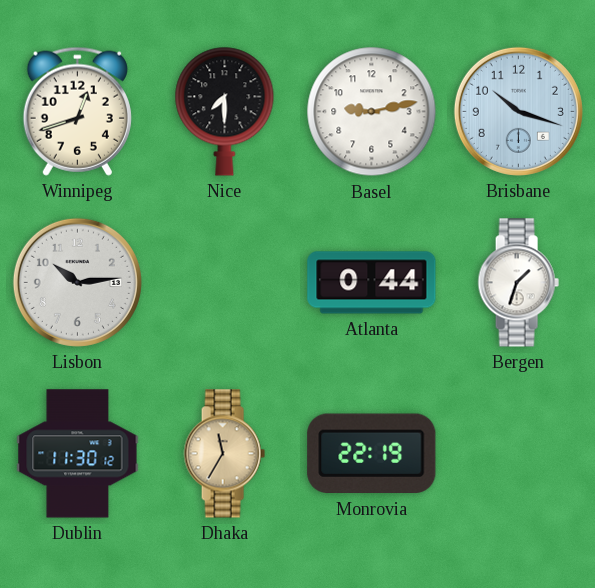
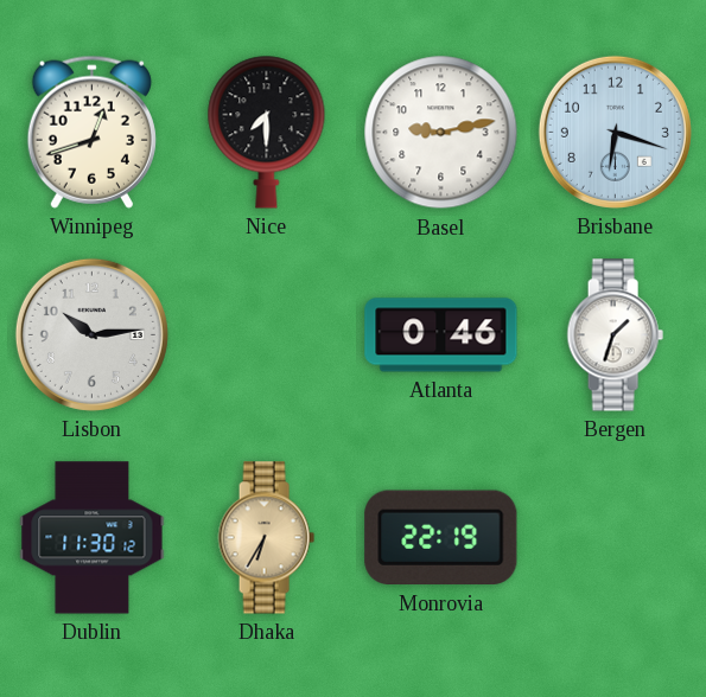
Brisbane: 10:18 -> 6:18
Atlanta: 0:44 -> 0:46
Dhaka: 11:35 -> 6:35
